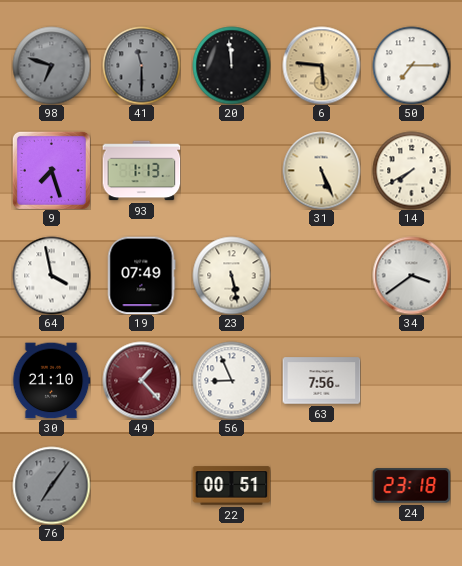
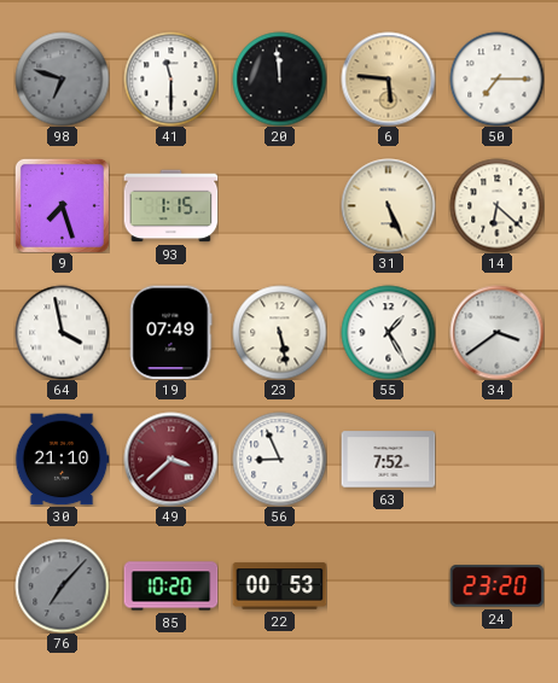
41 dial: grey -> white
93: 1:13 -> 1:15
14: 7:40 -> 6:22
55: none -> 1:25
49: 1:23 -> 3:38
63: 7:56 -> 7:52
76: 7:06 -> 7:07
85: none -> 10:20
22: 00:51 -> 00:53
24: 23:18 -> 23:20
